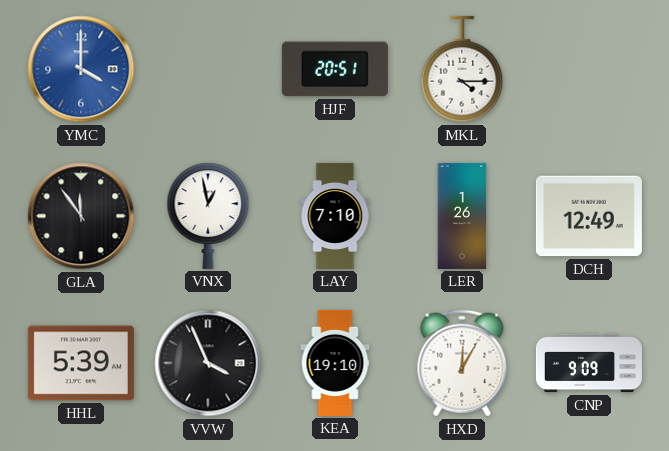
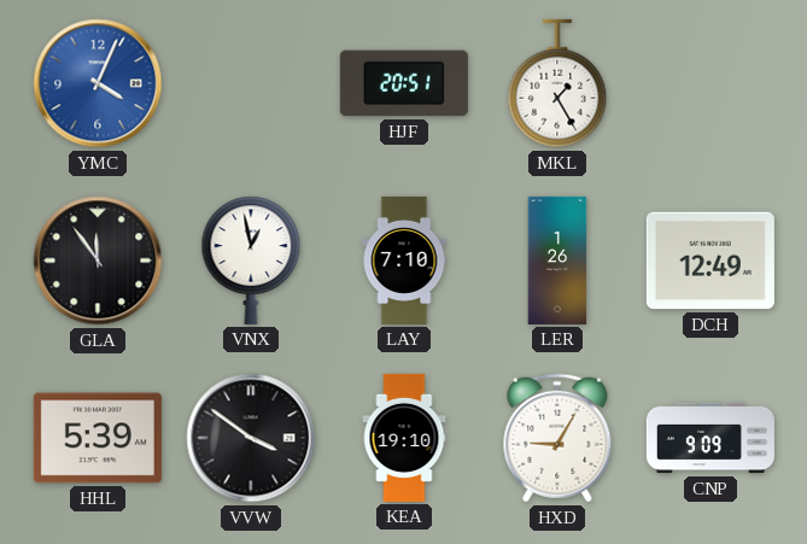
YMC: 4:00 -> 4:04
MKL: 4:15 -> 1:25
VVW: 3:56 -> 3:51
HXD: 12:05 -> 9:05
